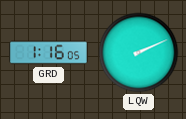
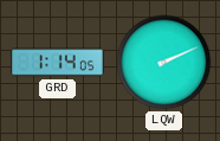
GRD: 1:16 -> 1:14
